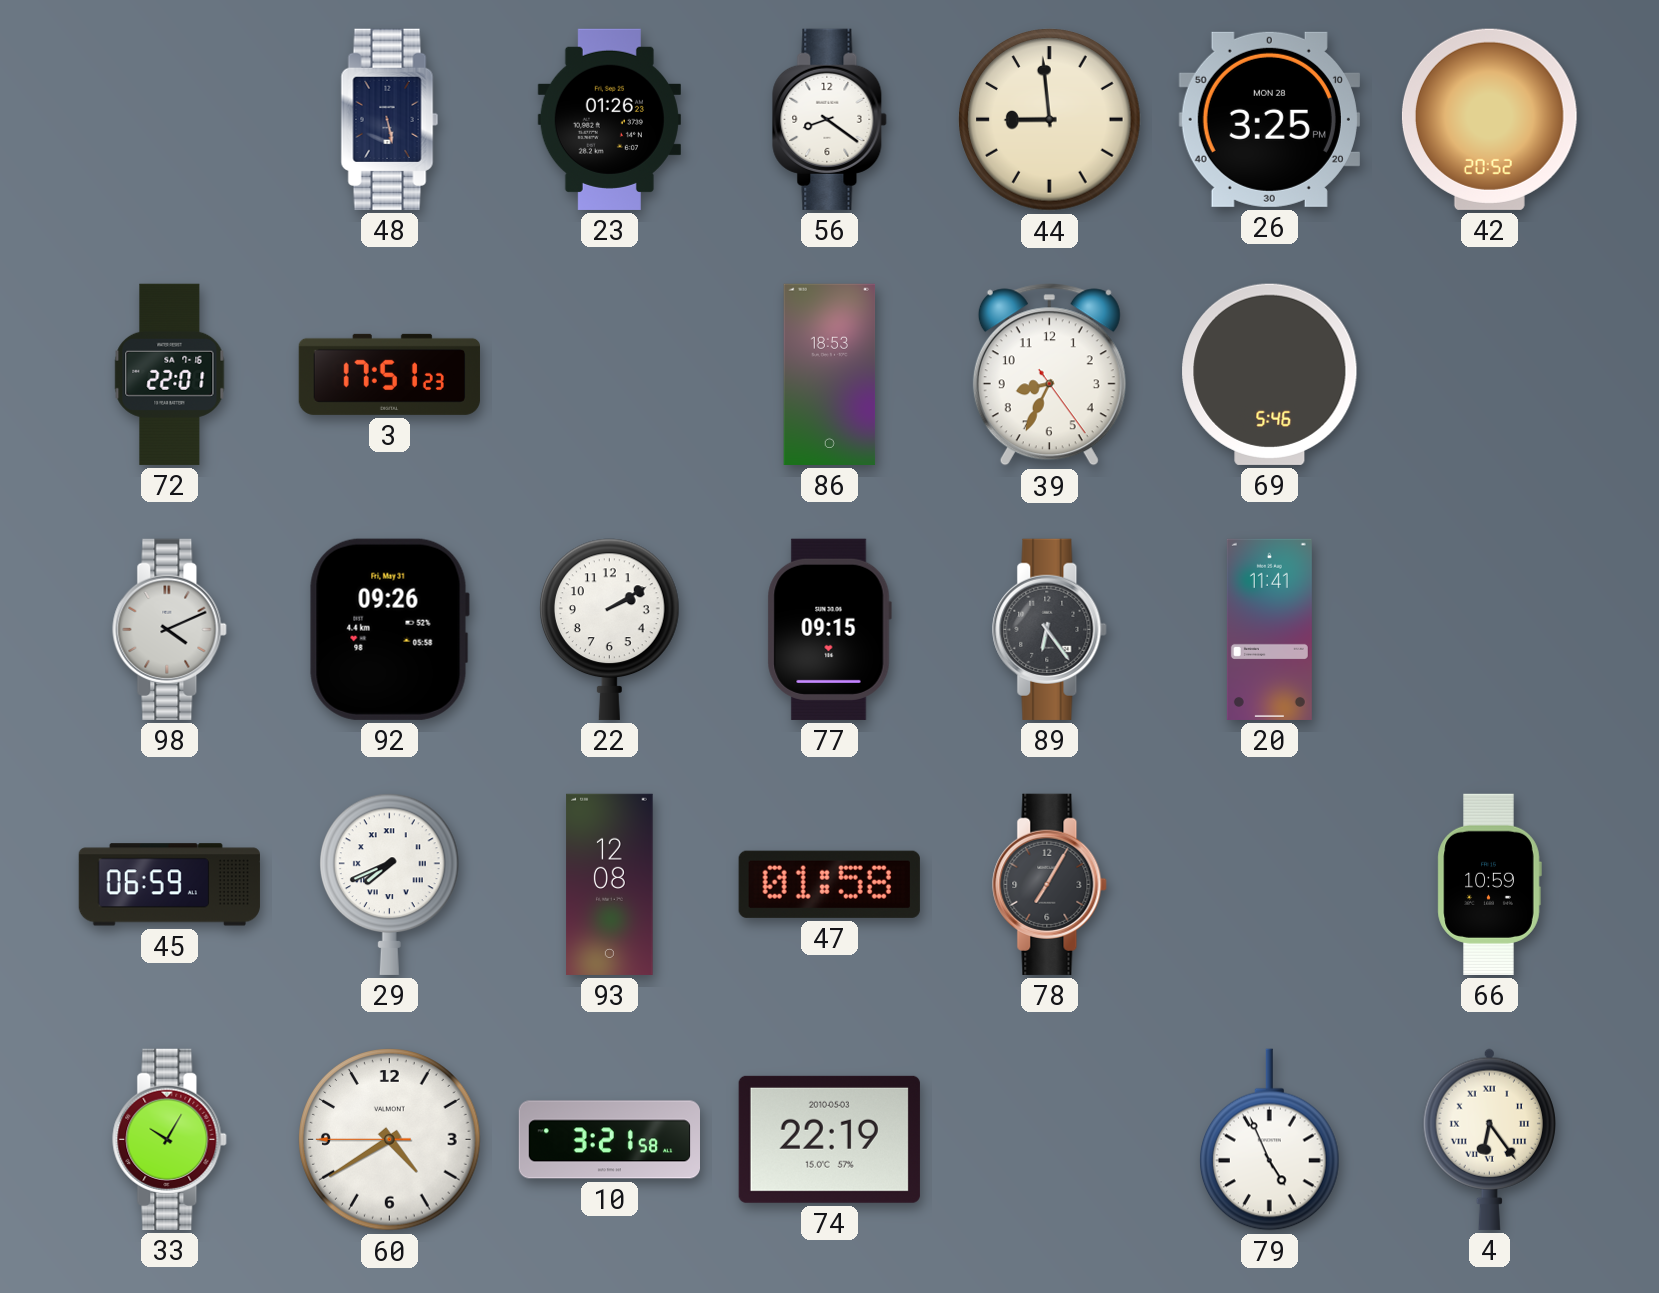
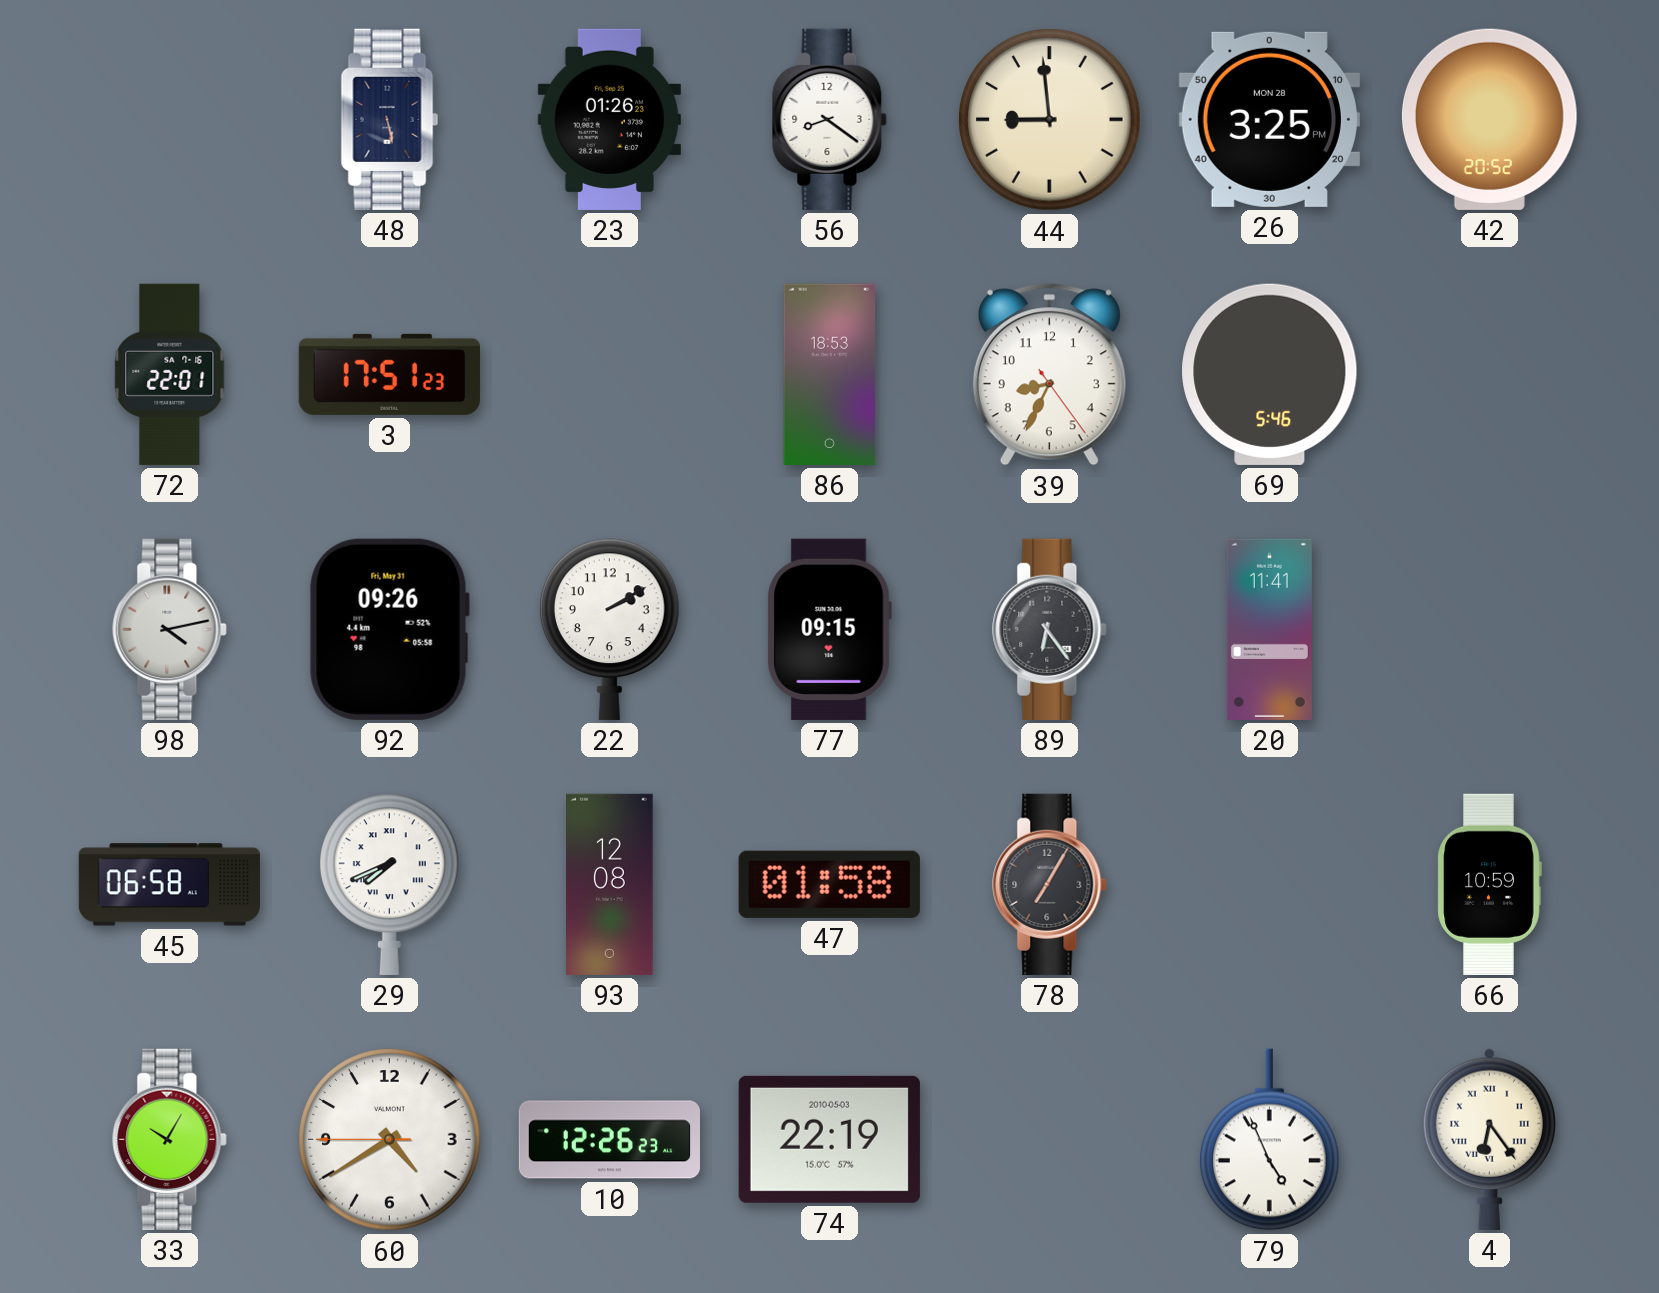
98: 4:11 -> 4:13
45: 06:59 -> 06:58
10: 3:21 -> 12:26
